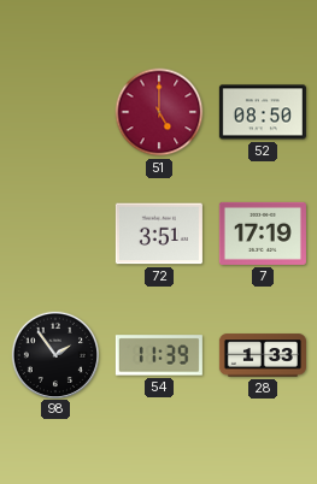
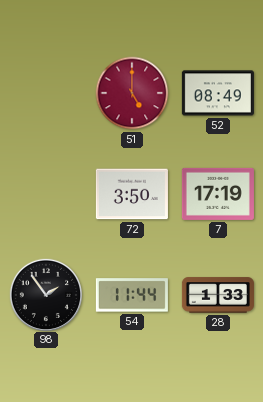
52: 08:50 -> 08:49
72: 3:51 -> 3:50
54: 11:39 -> 11:44
